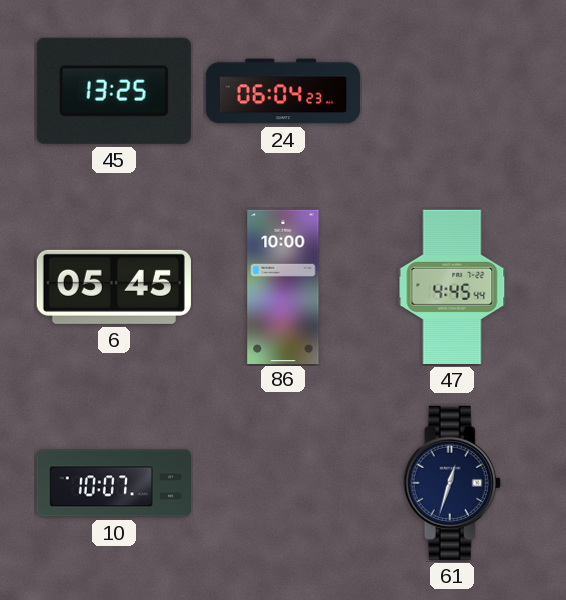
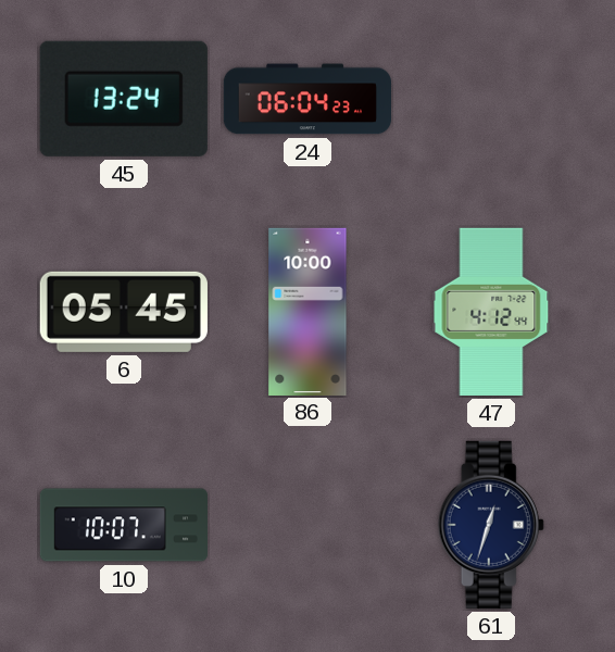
45: 13:25 -> 13:24
47: 4:45 -> 4:12
